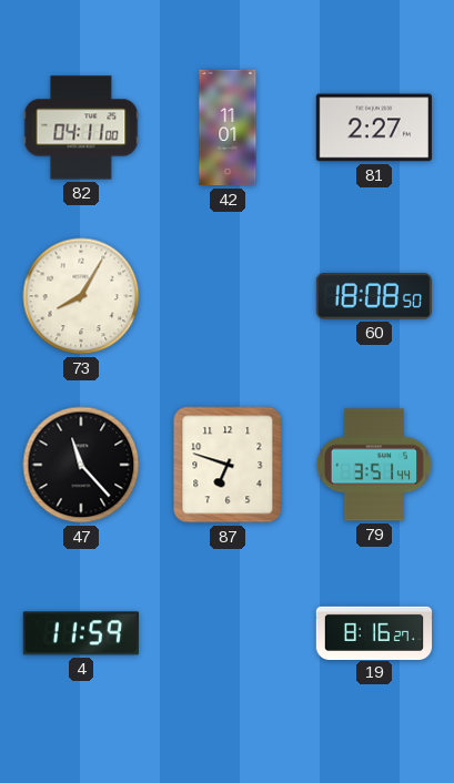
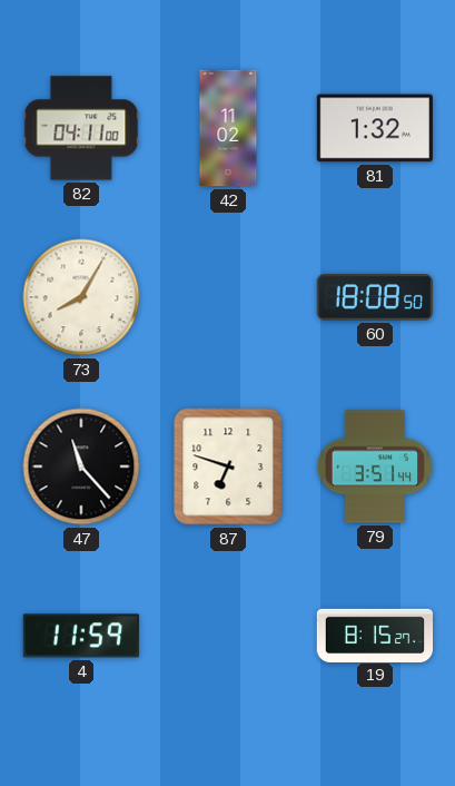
42: 11:01 -> 11:02
81: 2:27 -> 1:32
19: 8:16 -> 8:15
